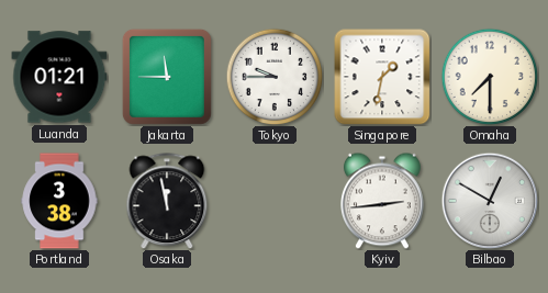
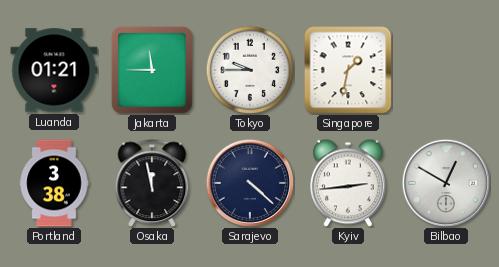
Omaha: 7:30 -> none
Sarajevo: none -> 4:22
